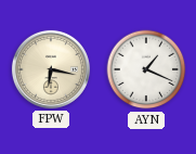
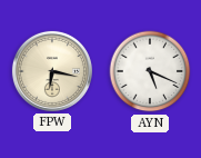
AYN: 1:19 -> 5:19
